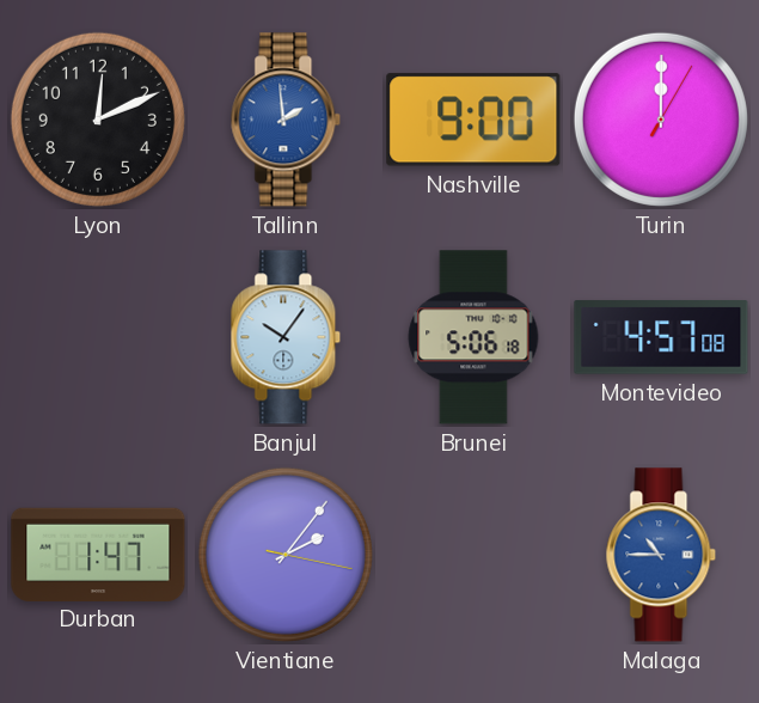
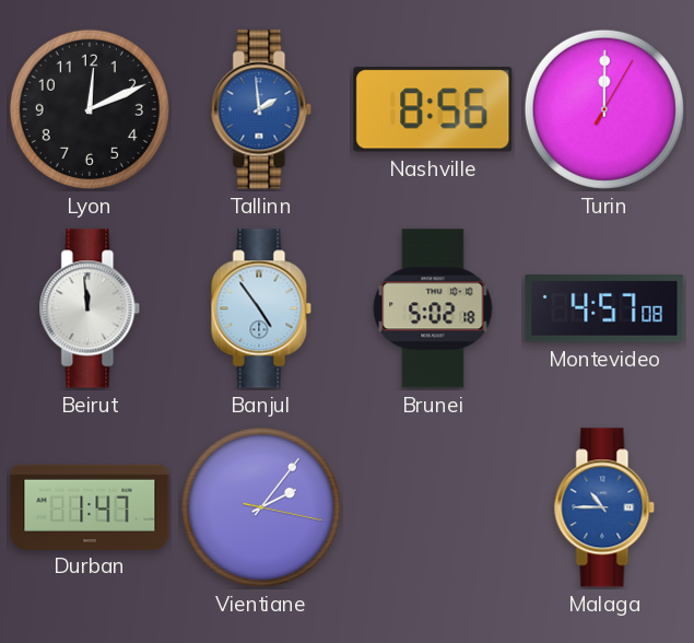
Nashville: 9:00 -> 8:56
Beirut: none -> 11:59
Banjul: 10:06 -> 4:54
Brunei: 5:06 -> 5:02
